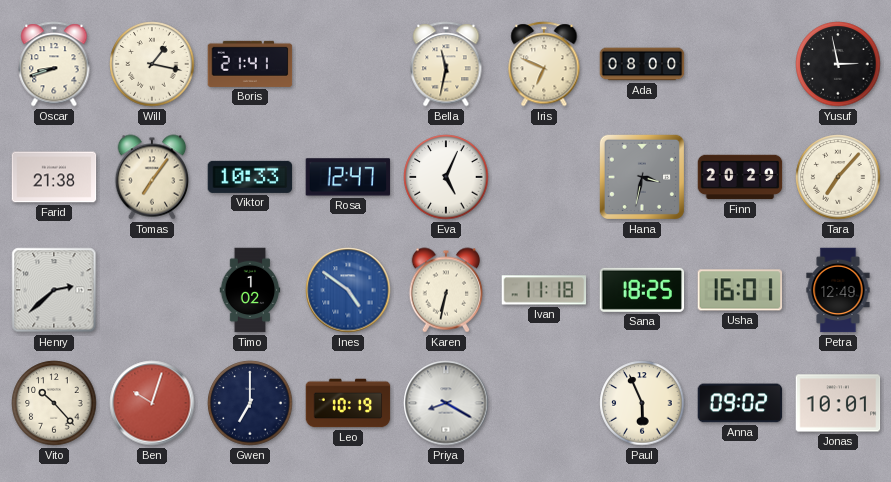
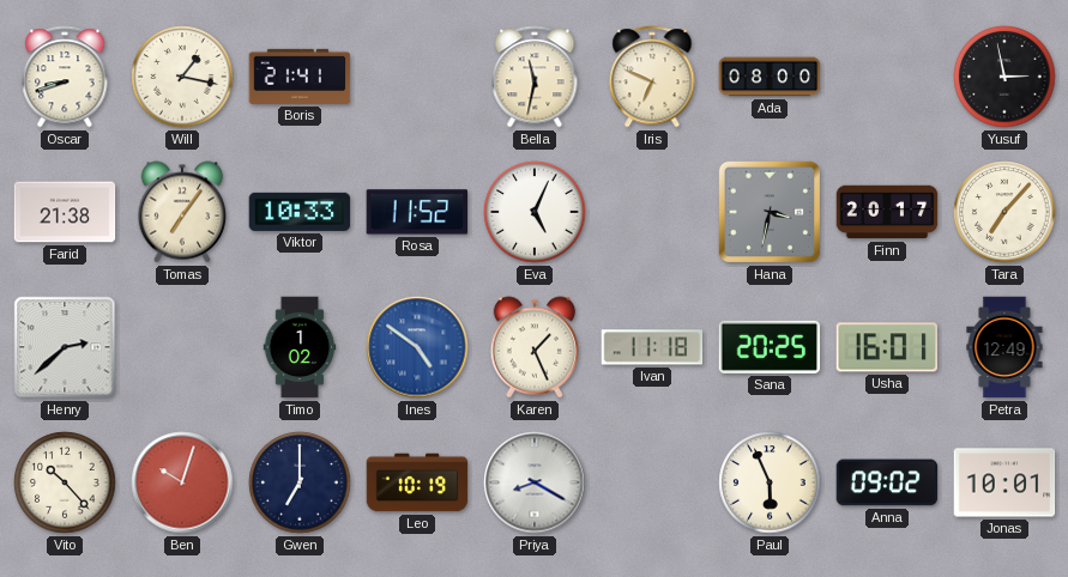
Rosa: 12:47 -> 11:52
Finn: 20:29 -> 20:17
Karen: 6:32 -> 1:26
Sana: 18:25 -> 20:25
